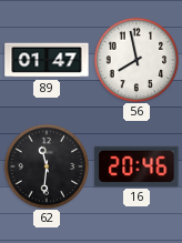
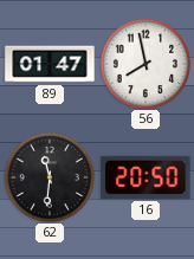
16: 20:46 -> 20:50
